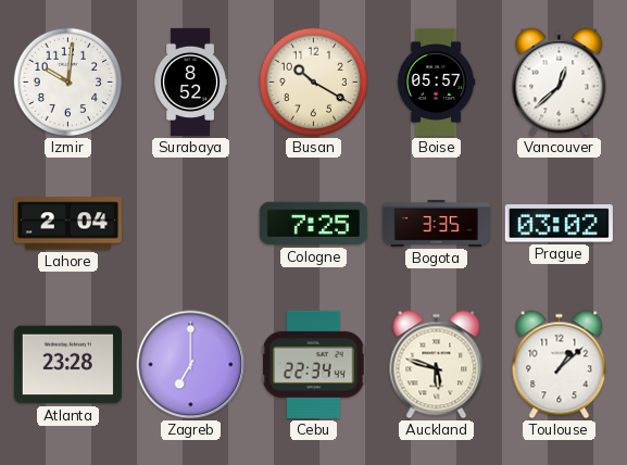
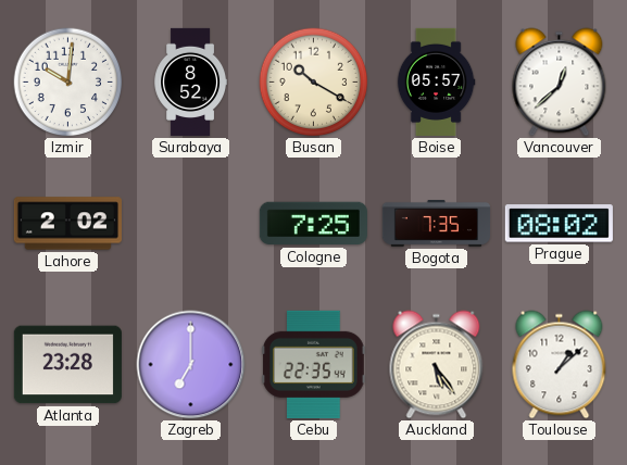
Lahore: 2:04 -> 2:02
Bogota: 3:35 -> 7:35
Prague: 03:02 -> 08:02
Cebu: 22:34 -> 22:35
Auckland: 5:48 -> 5:24
